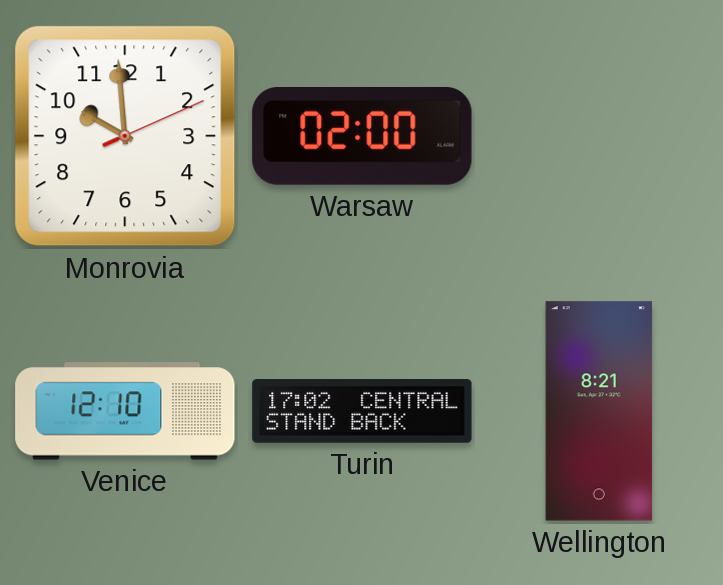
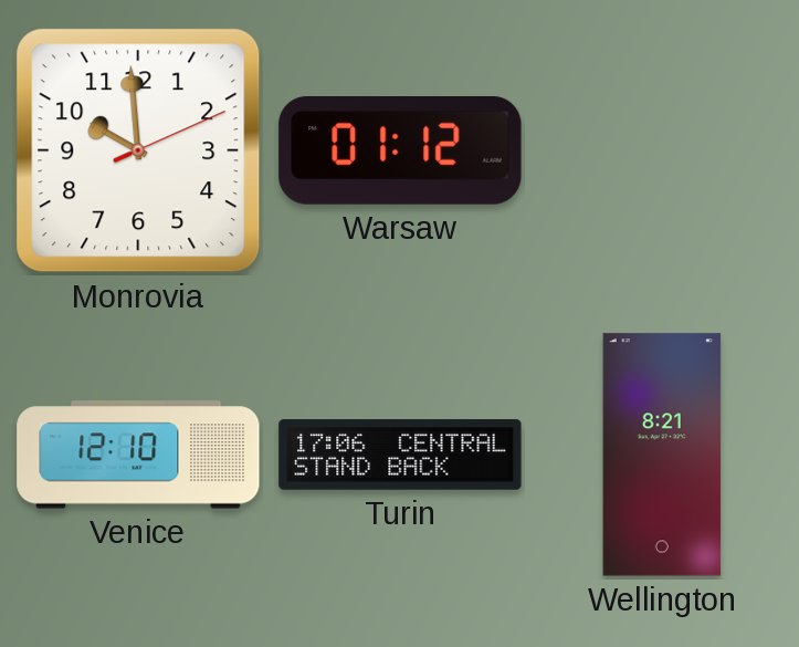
Warsaw: 02:00 -> 01:12
Turin: 17:02 -> 17:06
